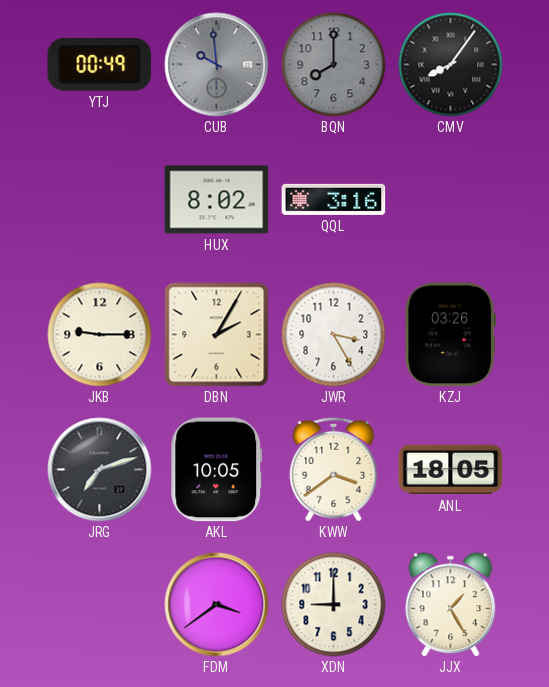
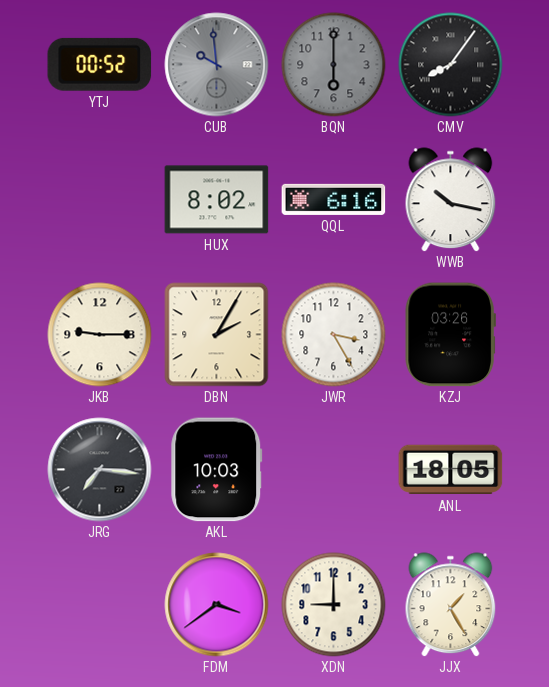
YTJ: 00:49 -> 00:52
BQN: 8:00 -> 6:00
QQL: 3:16 -> 6:16
WWB: none -> 10:17
JRG: 7:12 -> 7:16
AKL: 10:05 -> 10:03
KWW: 3:39 -> none
